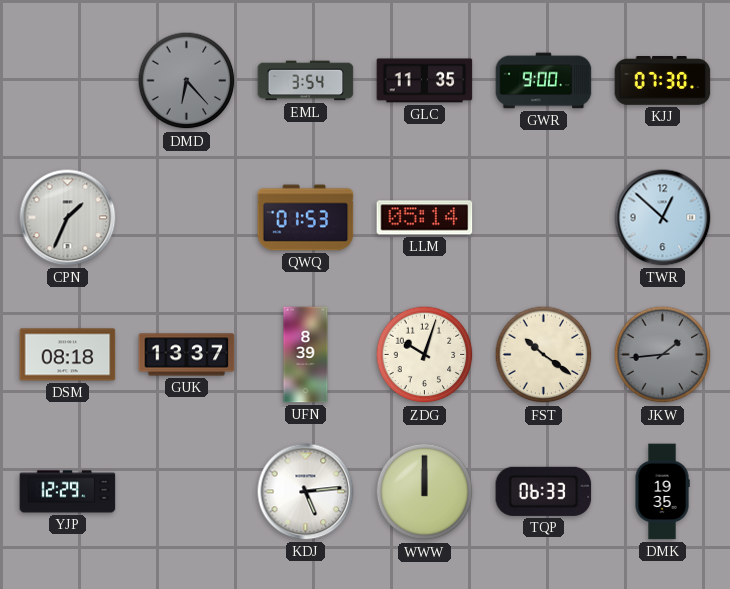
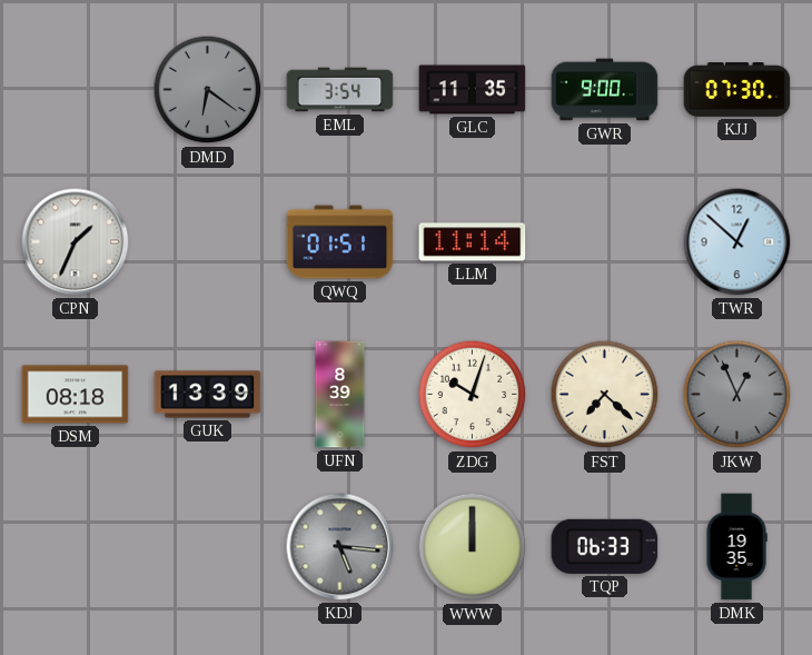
DMD: 6:23 -> 6:21
QWQ: 01:53 -> 01:51
LLM: 05:14 -> 11:14
GUK: 13:37 -> 13:39
FST: 10:21 -> 7:22
JKW: 1:44 -> 12:56
YJP: 12:29 -> none
KDJ: 5:14 -> 5:16
KDJ dial: white -> grey
